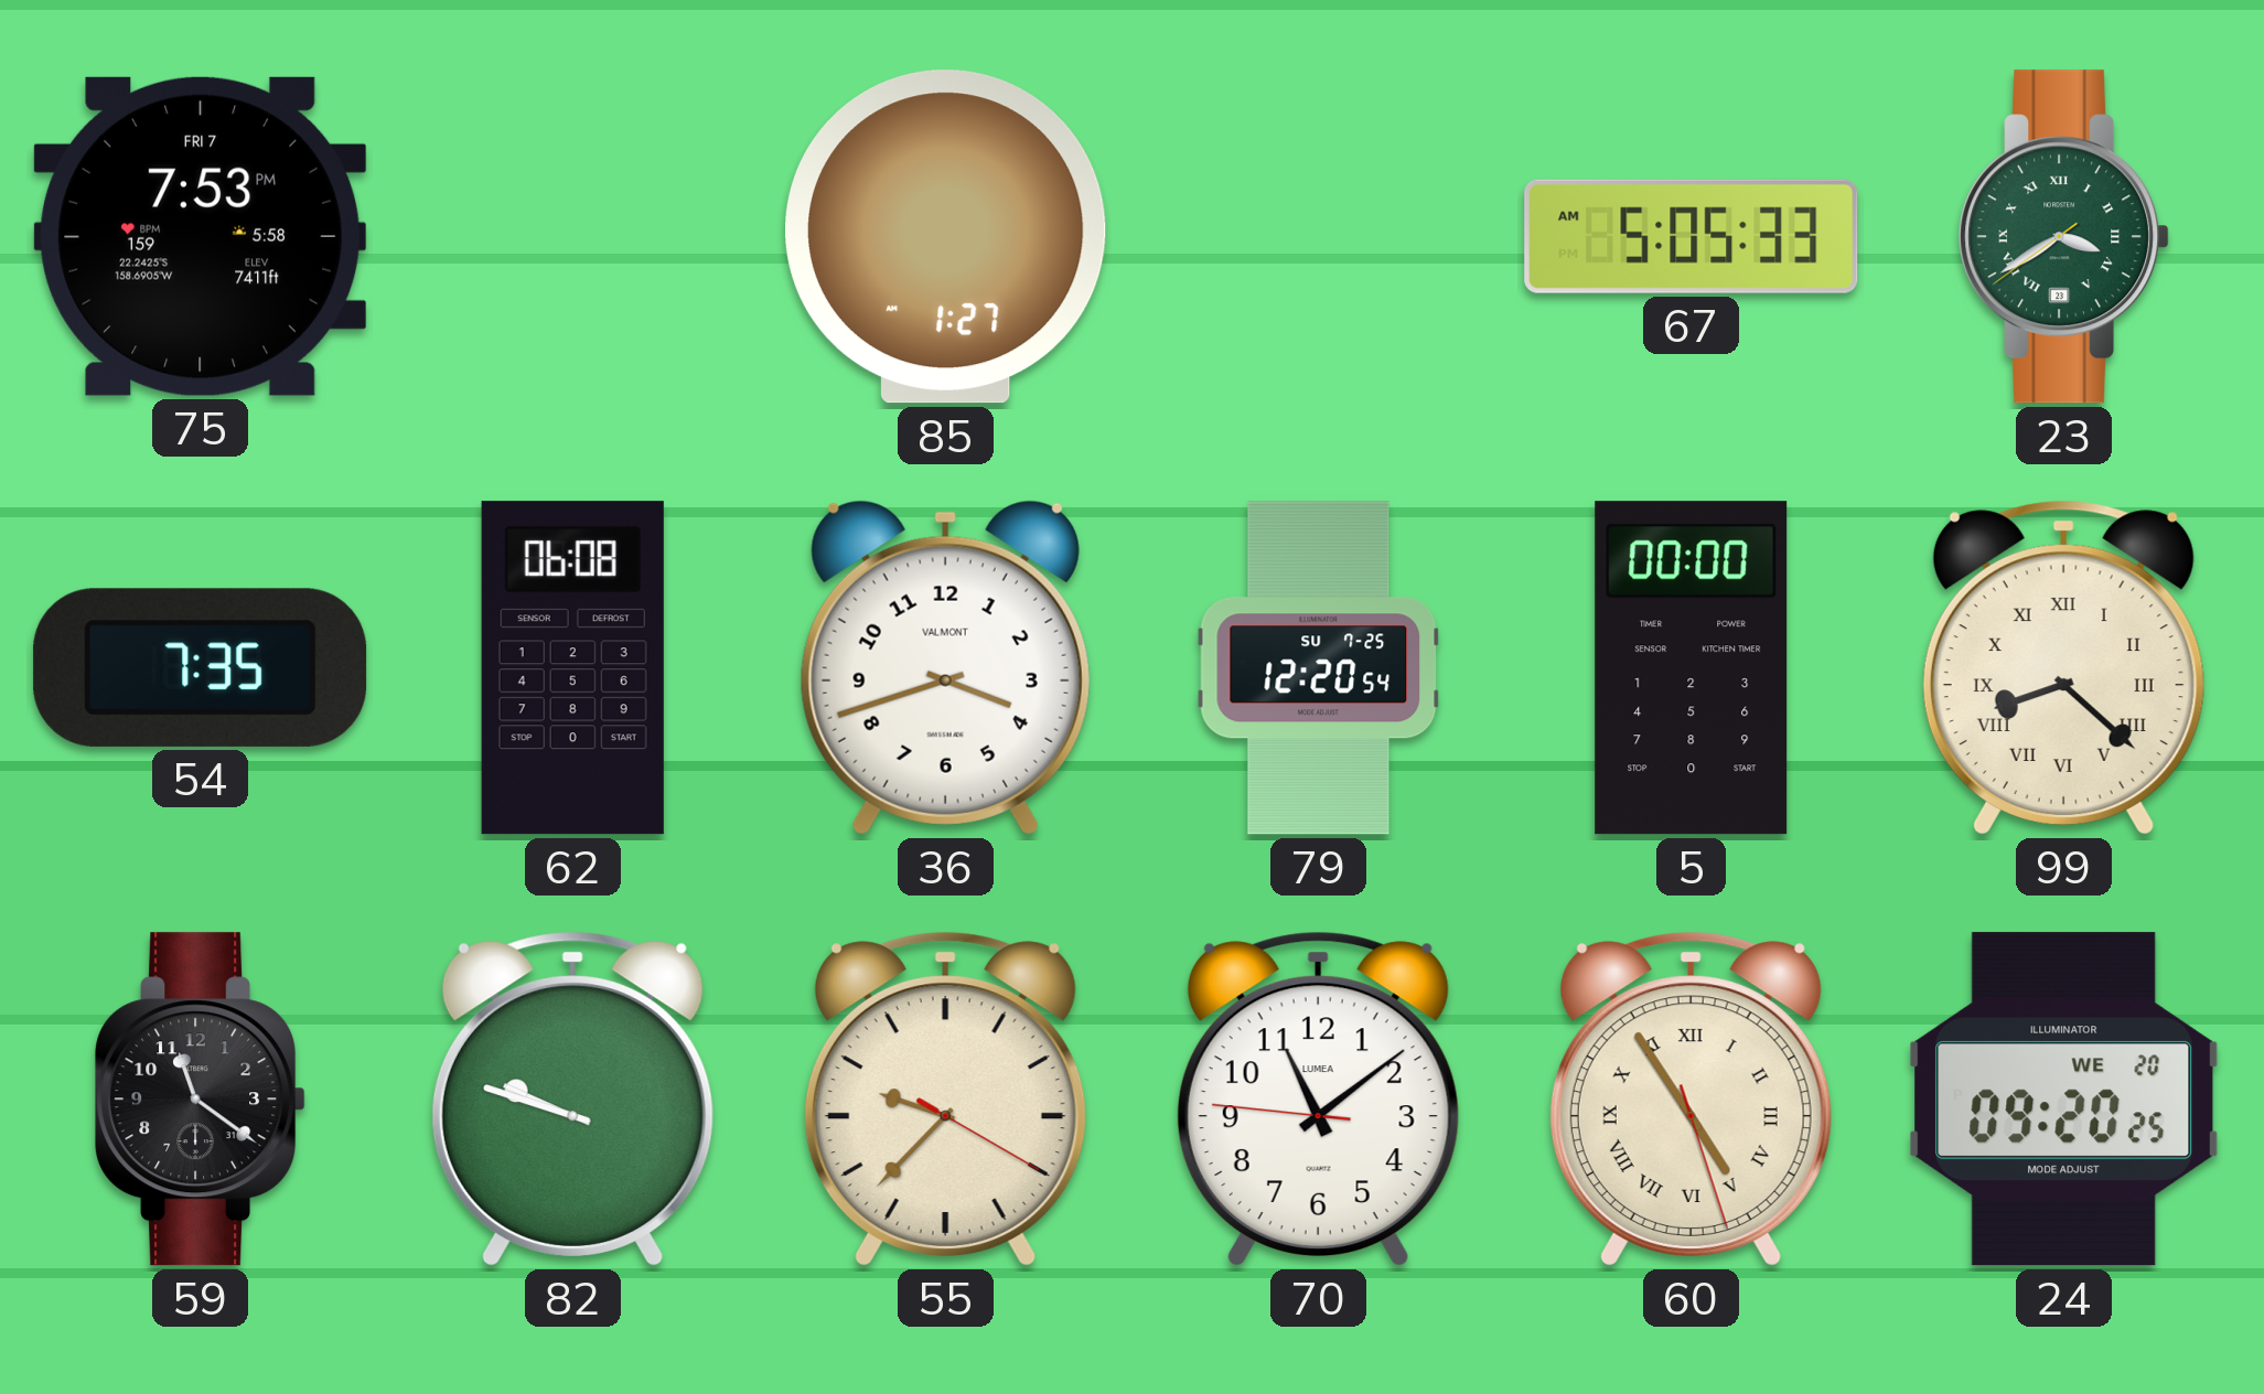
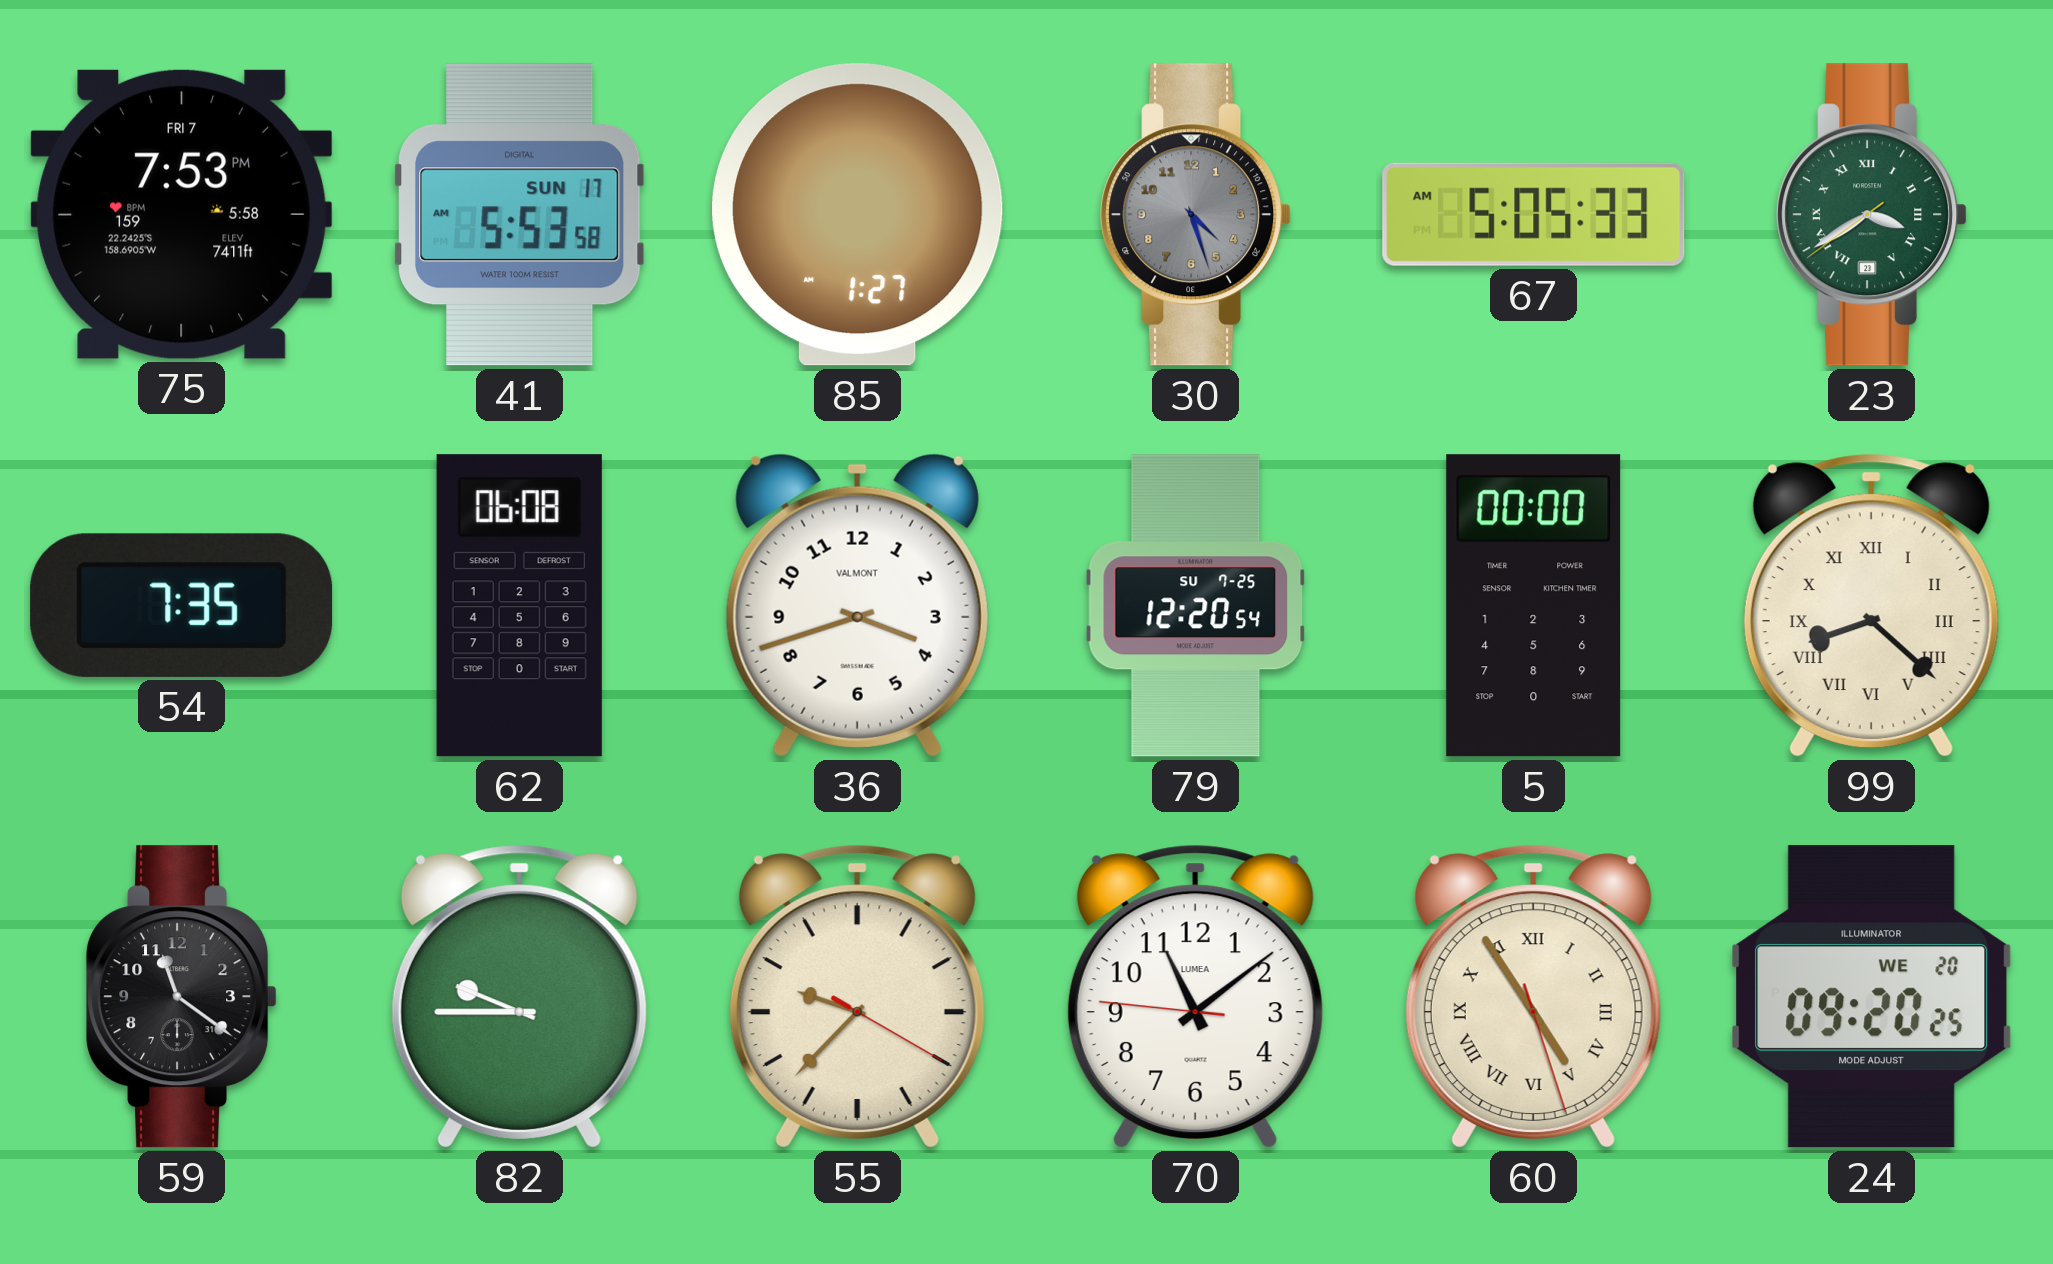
41: none -> 5:53
30: none -> 4:27
82: 9:48 -> 9:45
